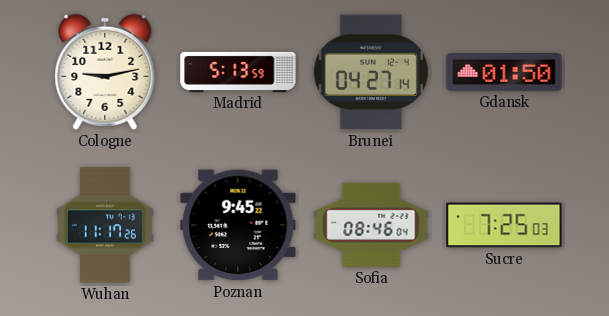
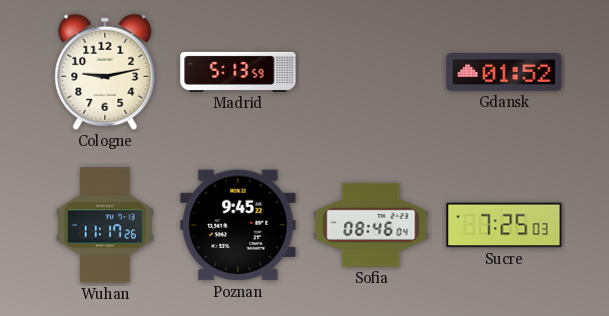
Brunei: 04:27 -> none
Gdansk: 01:50 -> 01:52
